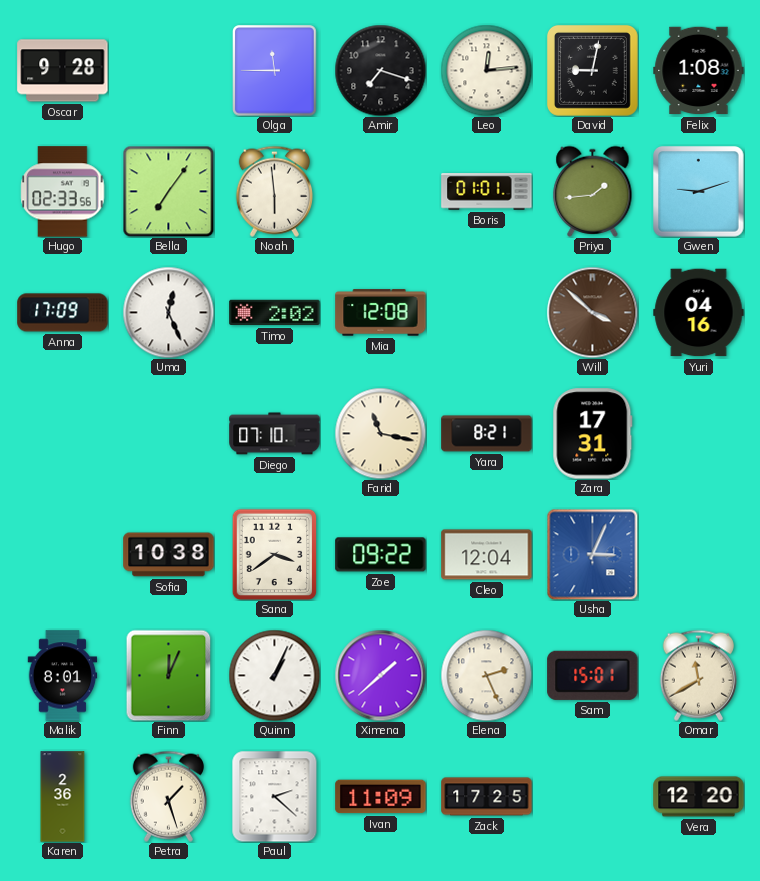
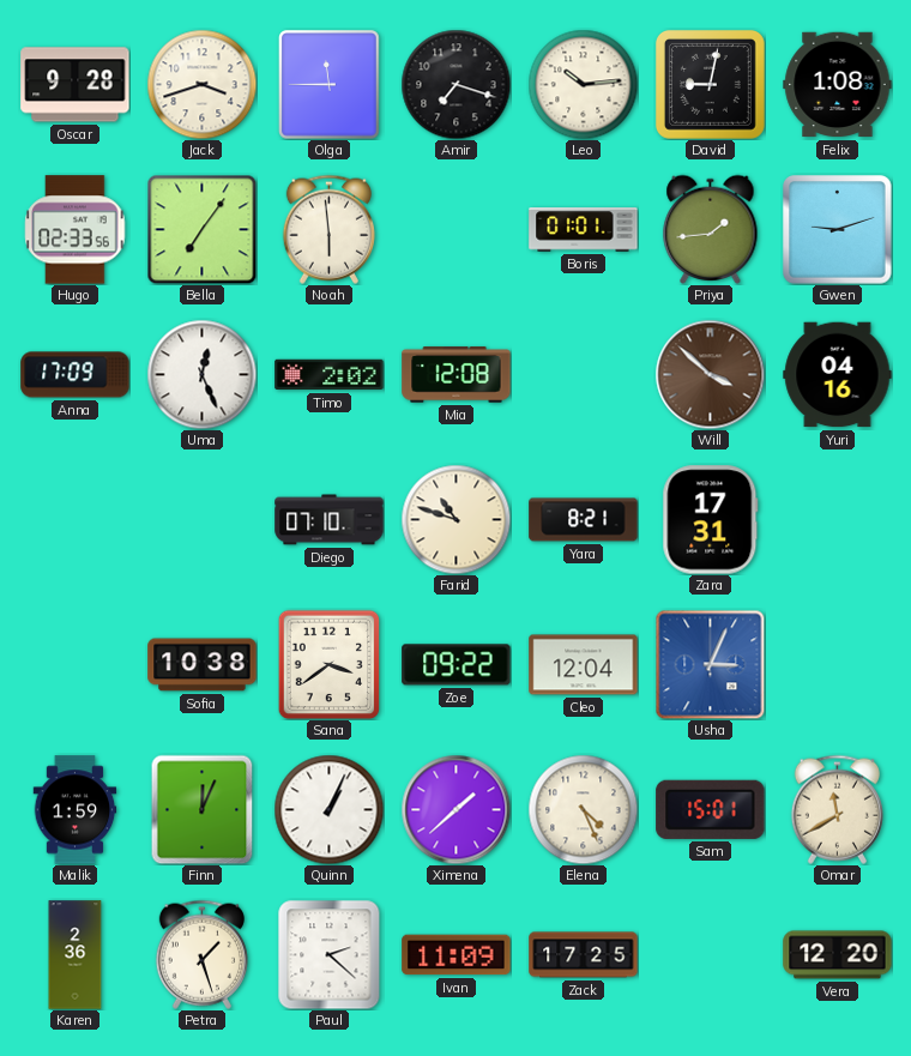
Jack: none -> 3:42
Leo: 12:14 -> 10:14
Farid: 11:17 -> 10:48
Malik: 8:01 -> 1:59
Elena: 2:26 -> 4:26
